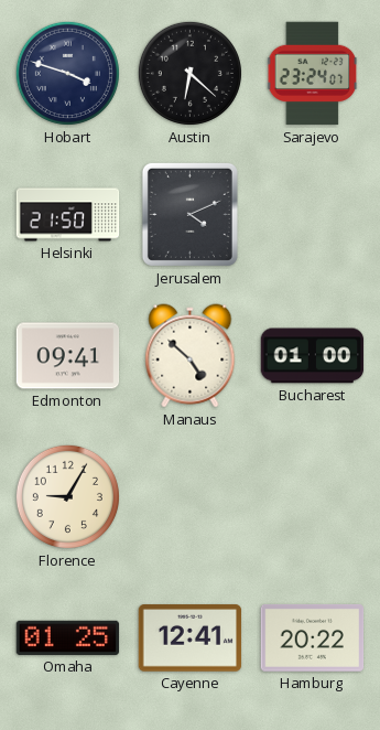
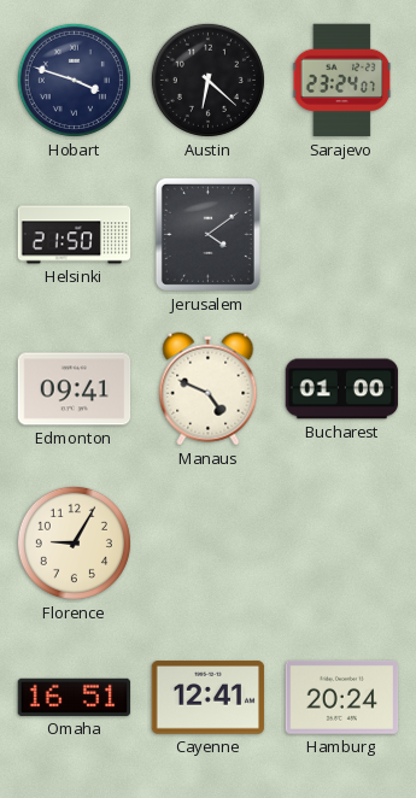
Jerusalem: 4:11 -> 4:09
Manaus: 4:52 -> 4:49
Omaha: 01:25 -> 16:51
Hamburg: 20:22 -> 20:24
